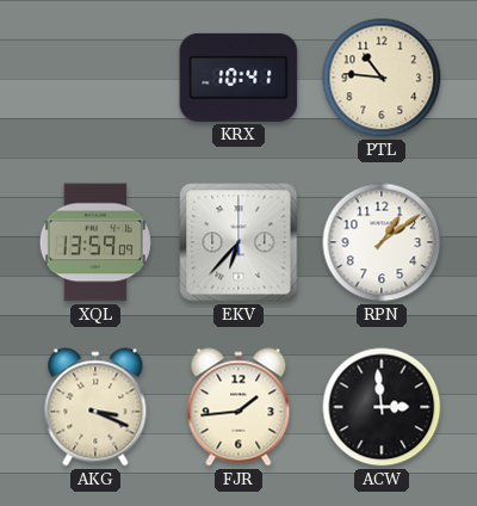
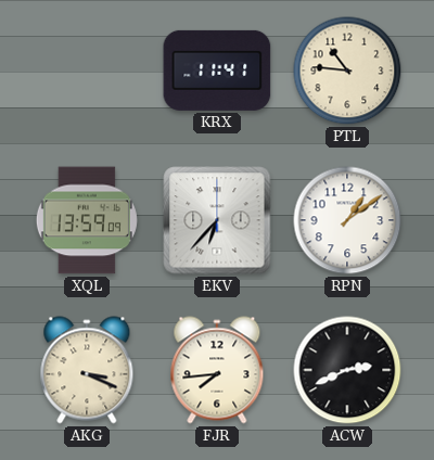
KRX: 10:41 -> 11:41
FJR: 1:44 -> 7:44
ACW: 2:59 -> 2:41
